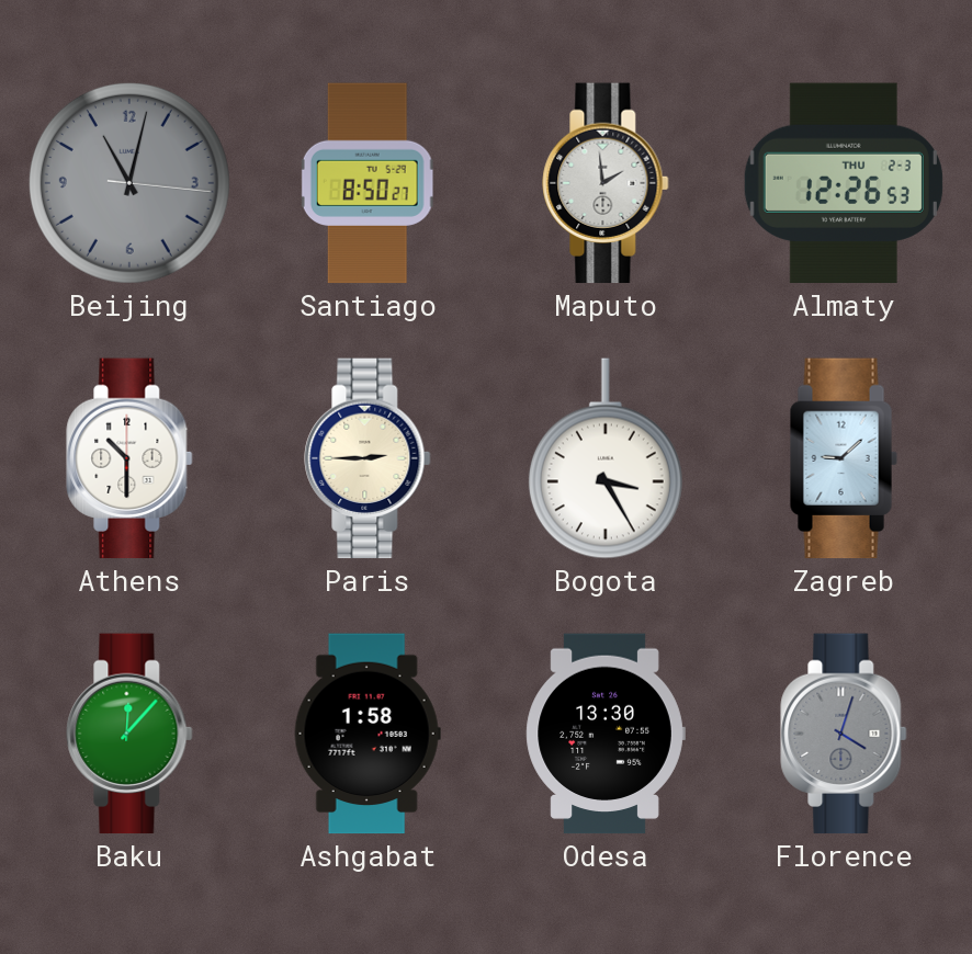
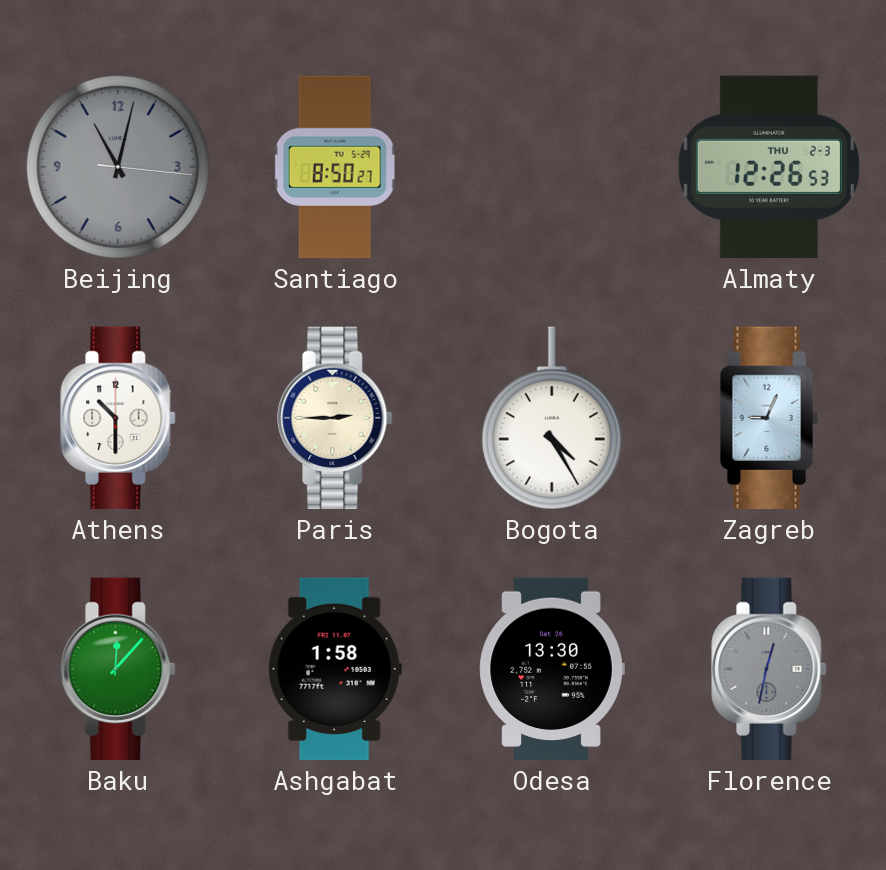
Maputo: 1:59 -> none
Bogota: 3:25 -> 4:25
Zagreb: 9:08 -> 9:04
Florence: 4:03 -> 12:32
